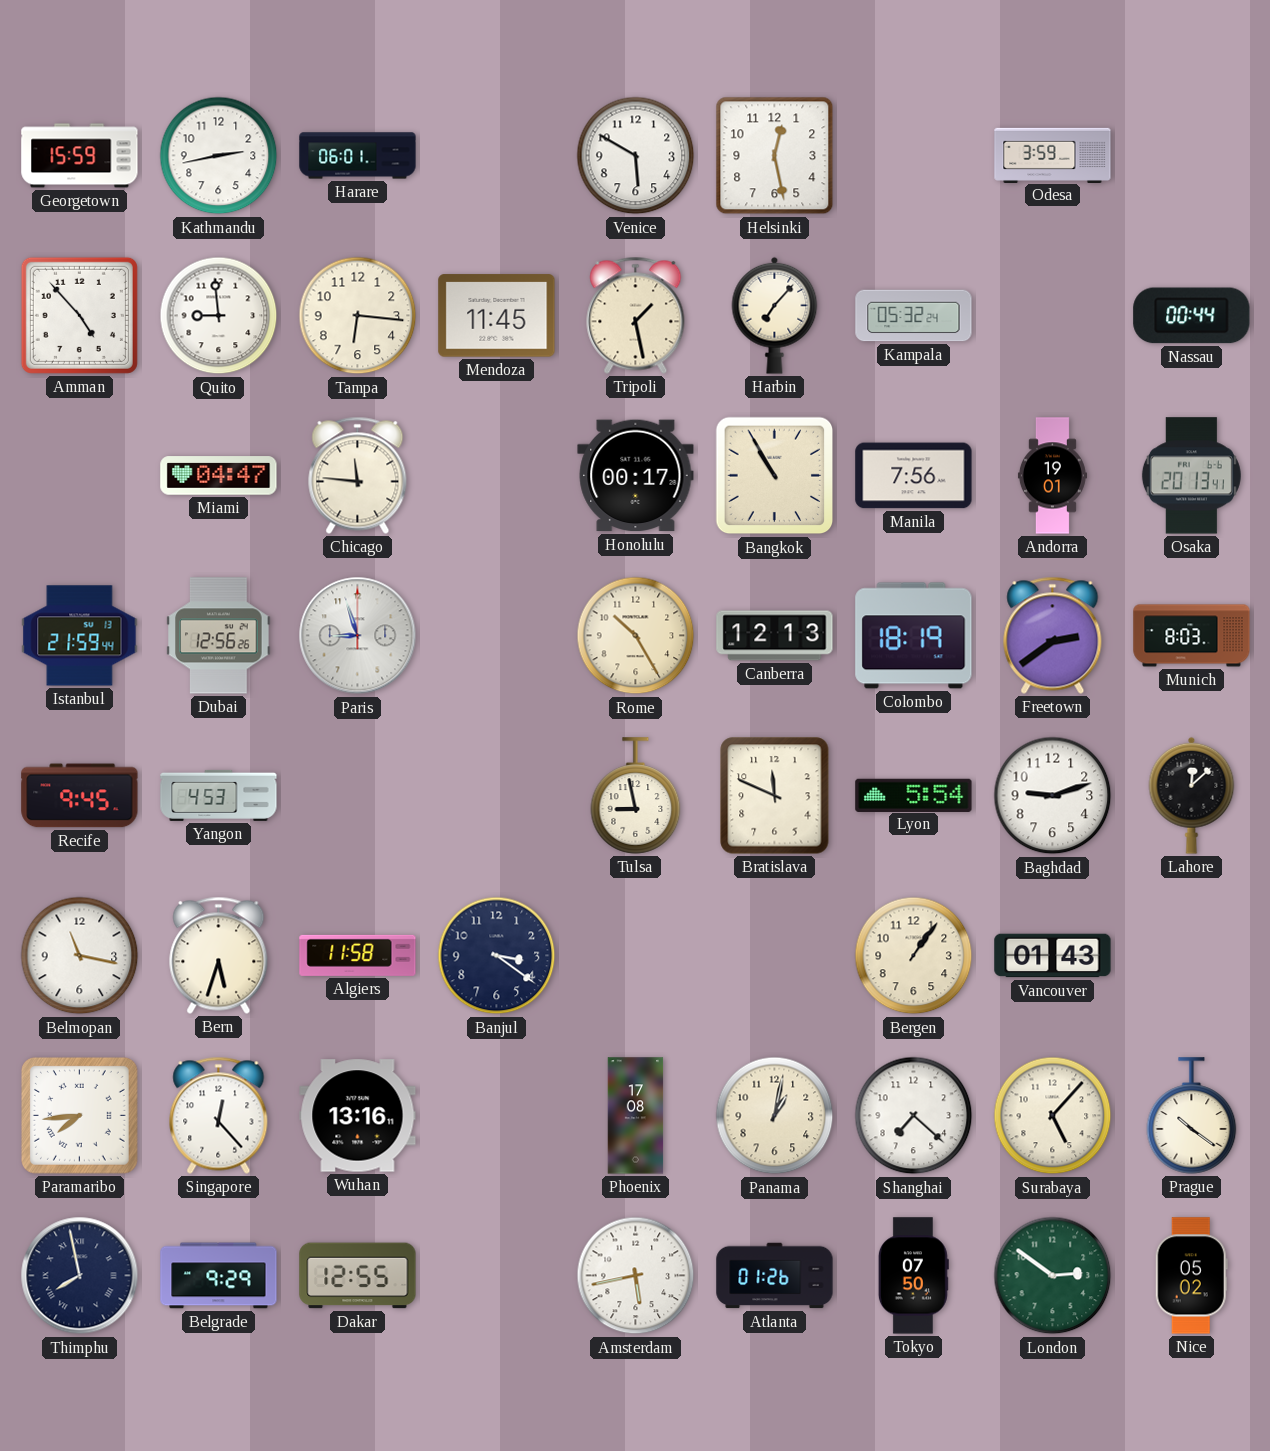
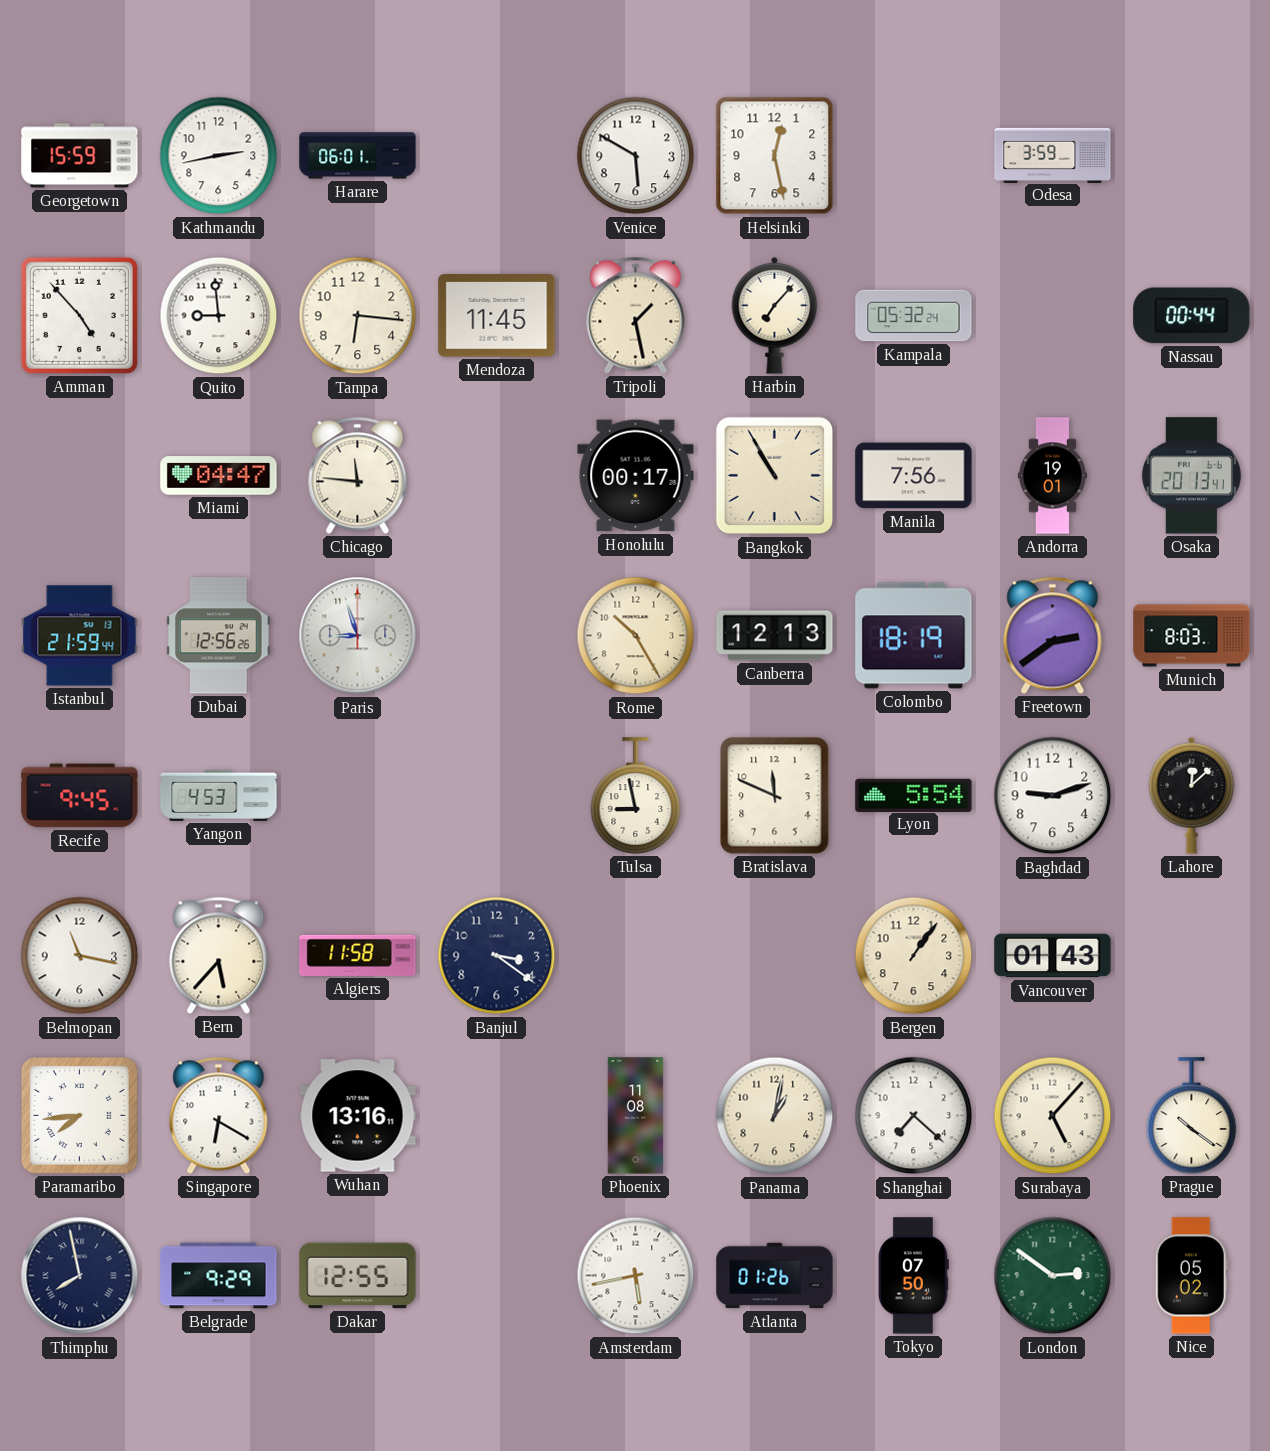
Bern: 5:33 -> 5:37
Singapore: 12:23 -> 6:20
Phoenix: 17:08 -> 11:08
